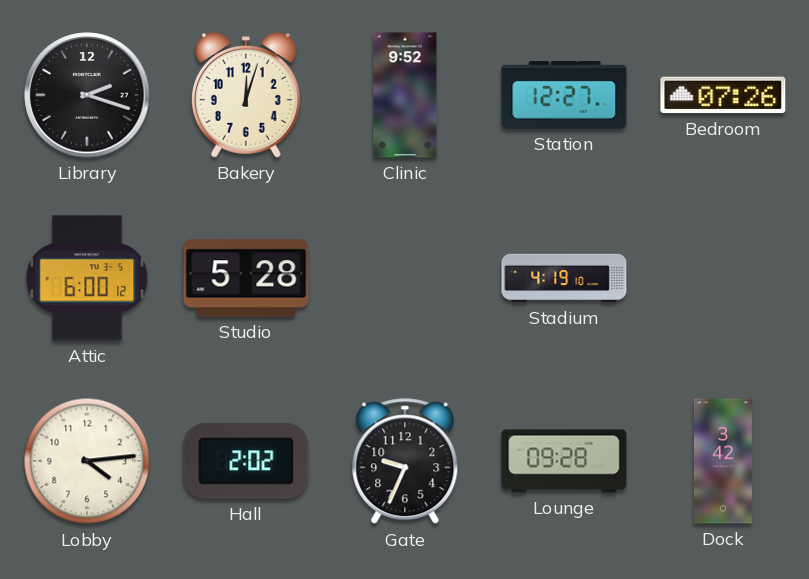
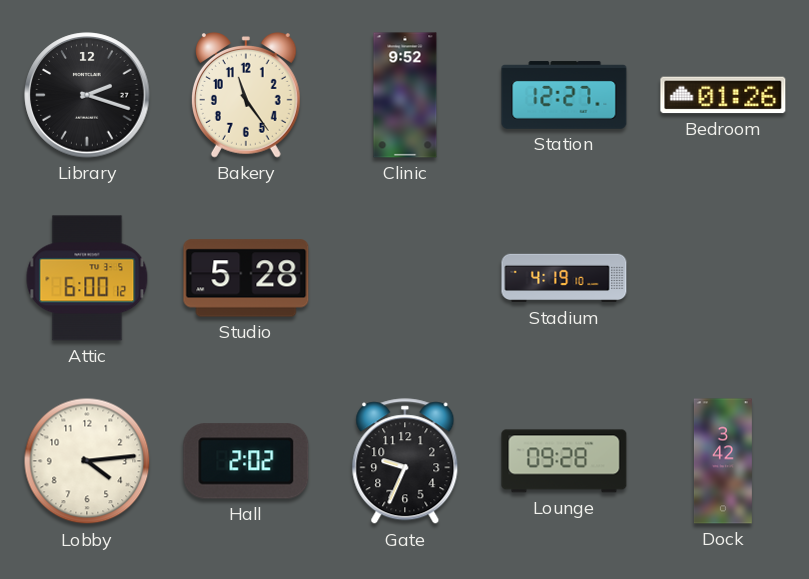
Bakery: 12:03 -> 11:24
Bedroom: 07:26 -> 01:26
